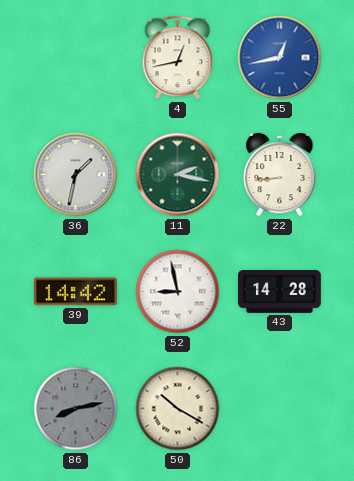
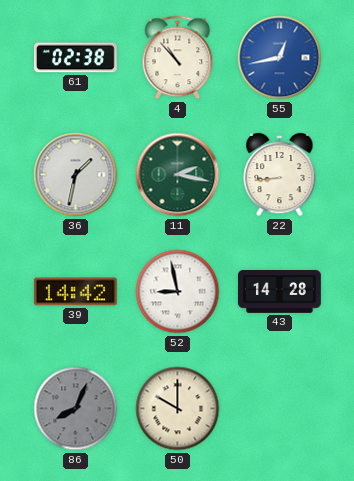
61: none -> 02:38
4: 12:43 -> 10:53
86: 8:13 -> 8:04
50: 10:20 -> 10:00
